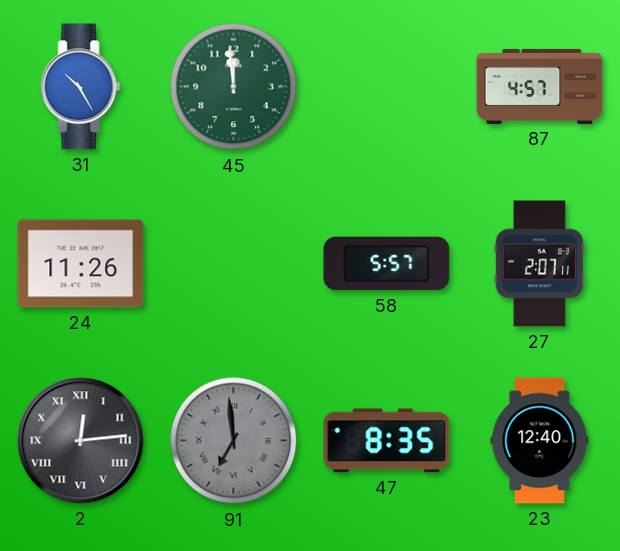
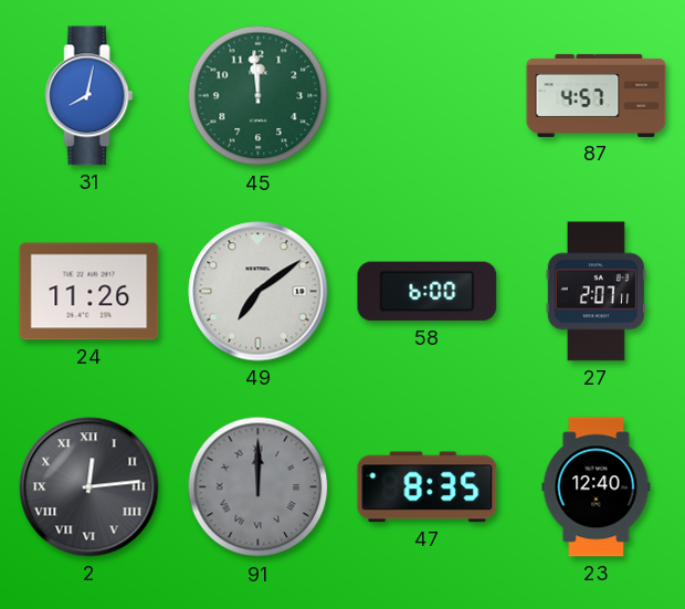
31: 10:25 -> 8:02
49: none -> 7:09
58: 5:57 -> 6:00
91: 6:59 -> 12:00
